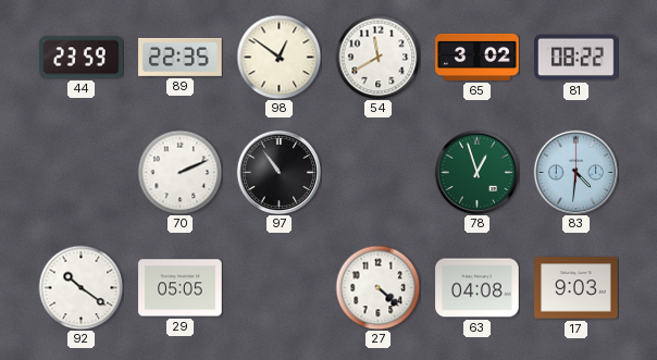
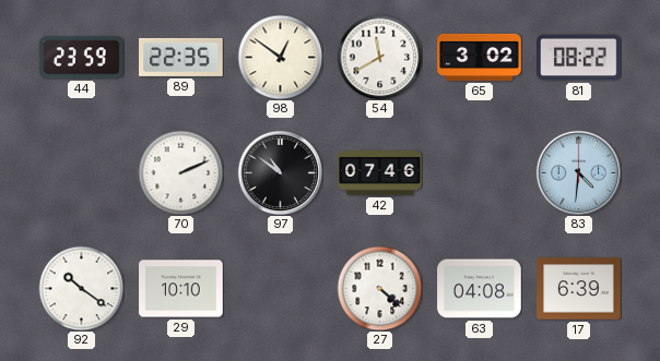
97: 10:54 -> 10:51
42: none -> 07:46
78: 12:57 -> none
29: 05:05 -> 10:10
17: 9:03 -> 6:39
